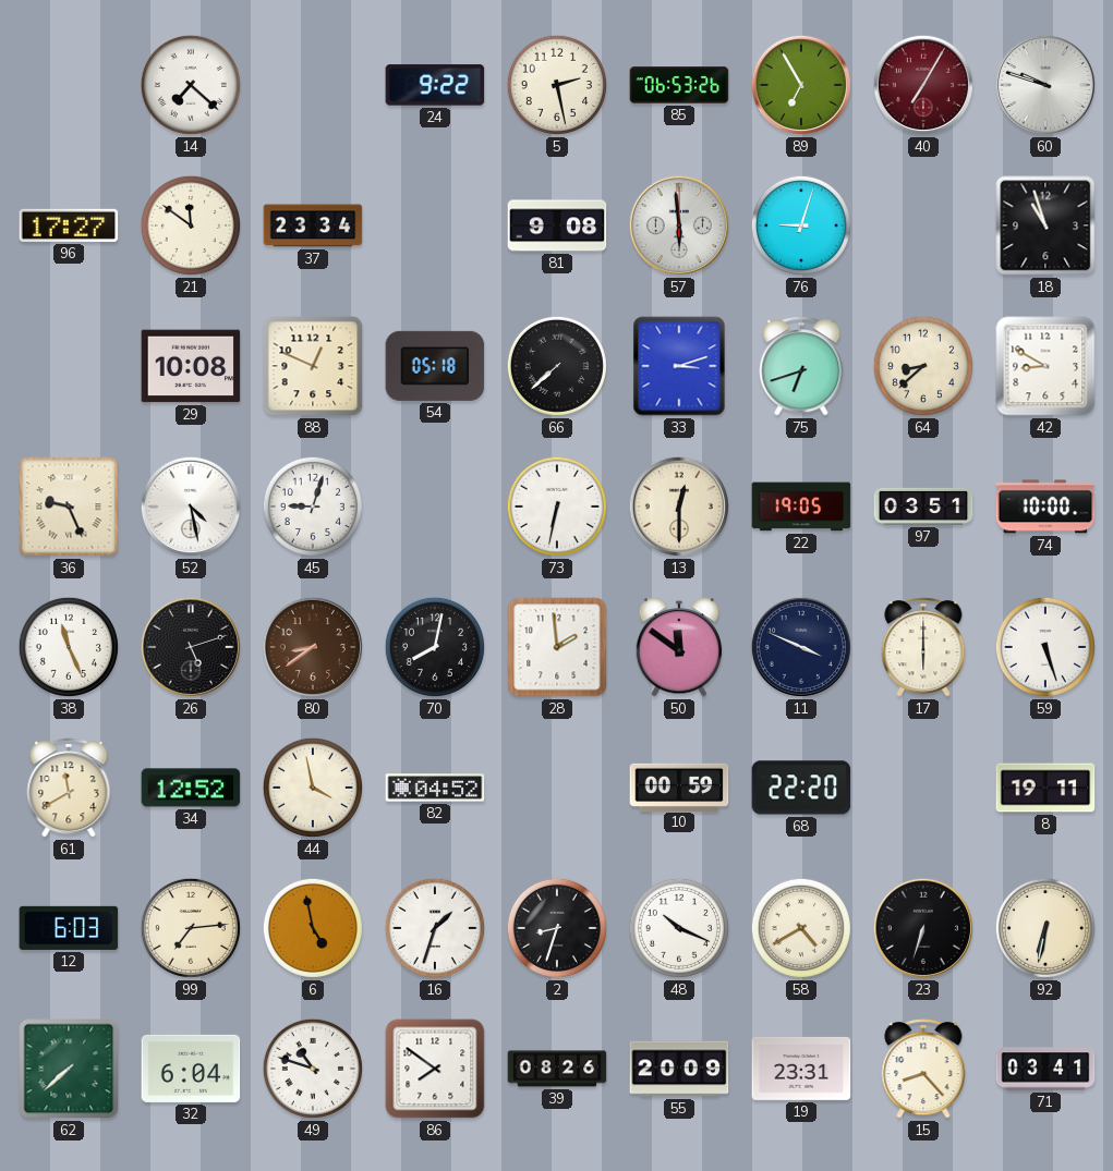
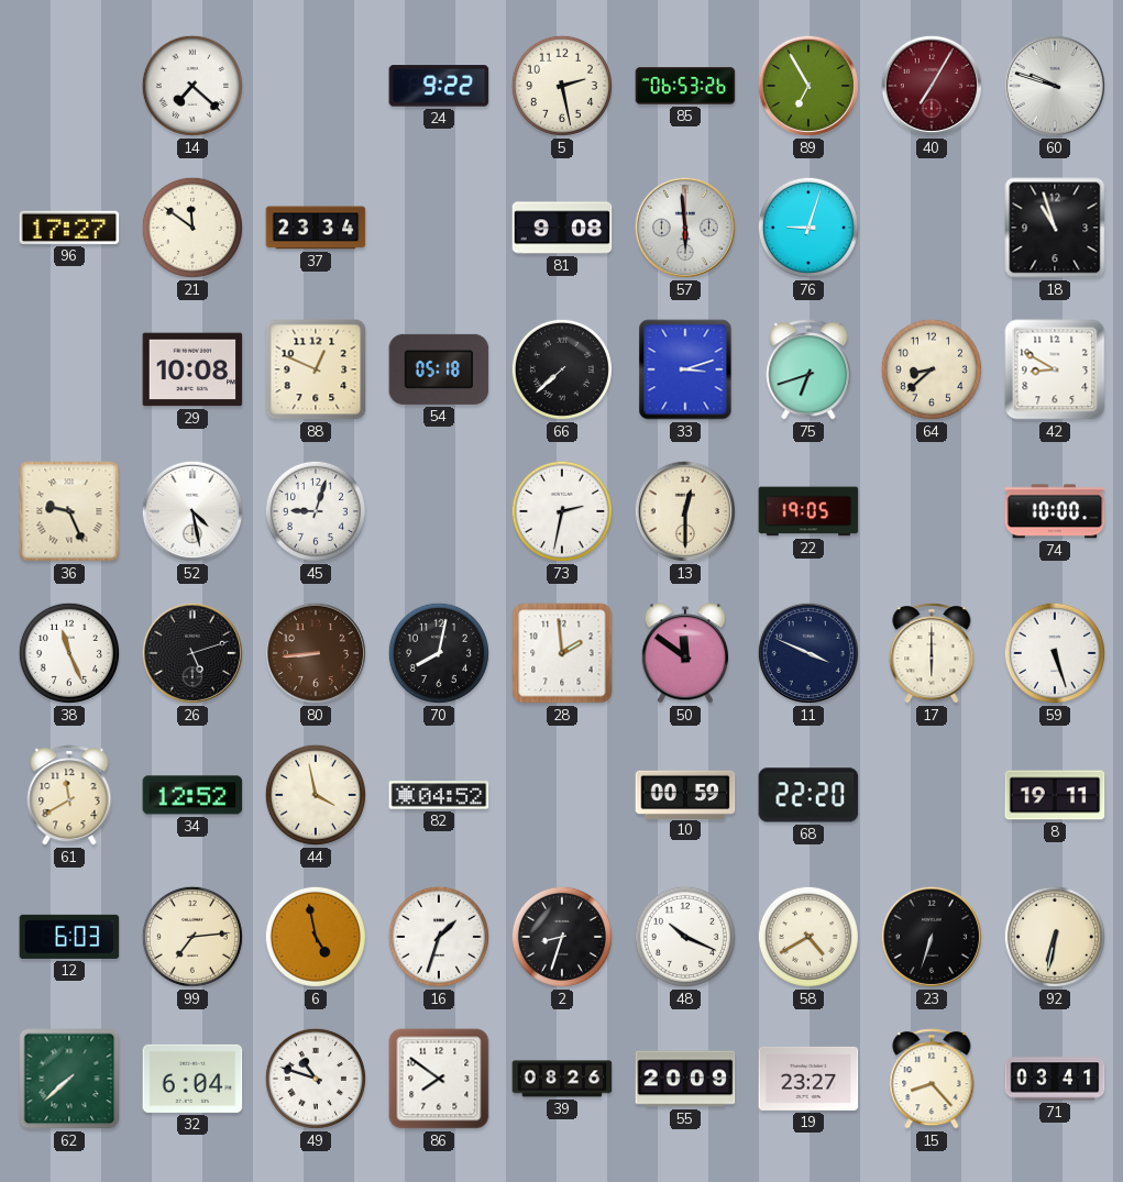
73: 6:32 -> 2:32
97: 03:51 -> none
80: 8:39 -> 8:44
19: 23:31 -> 23:27
